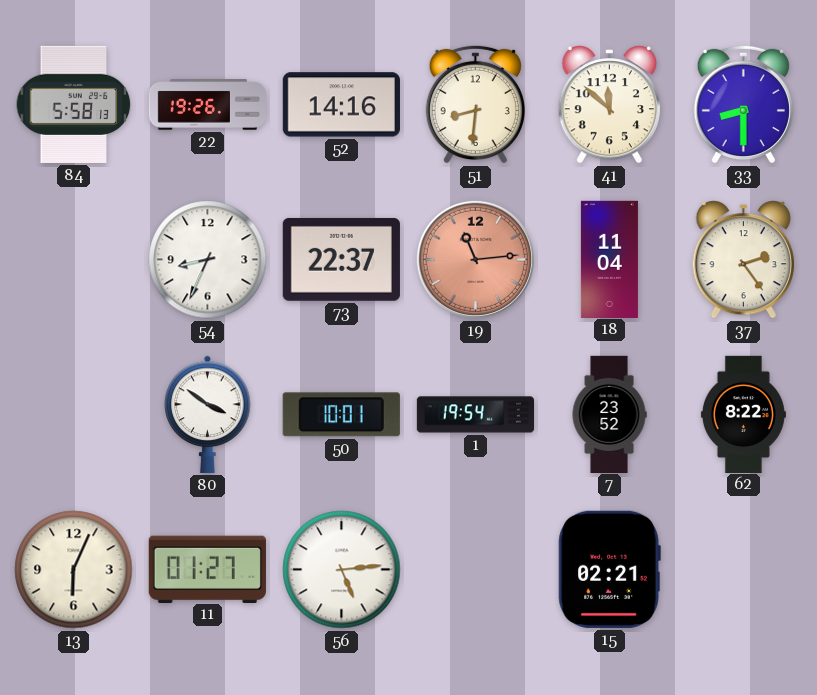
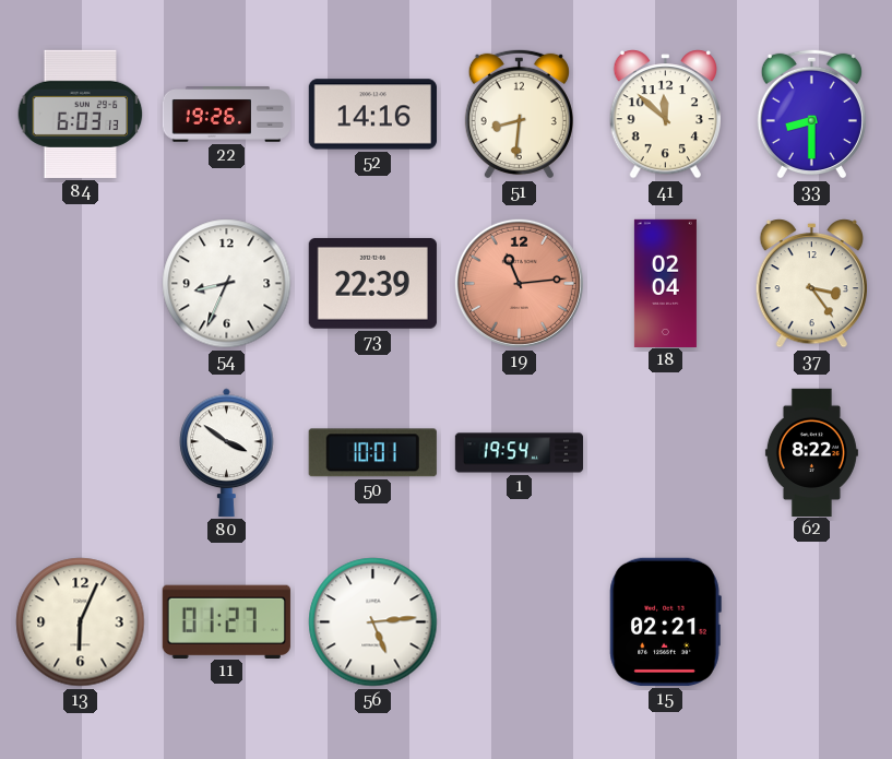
84: 5:58 -> 6:03
73: 22:37 -> 22:39
18: 11:04 -> 02:04
37: 2:24 -> 3:24
7: 23:52 -> none
